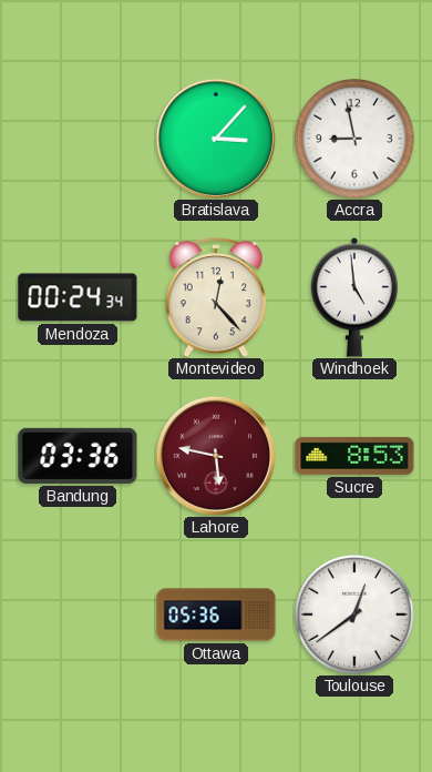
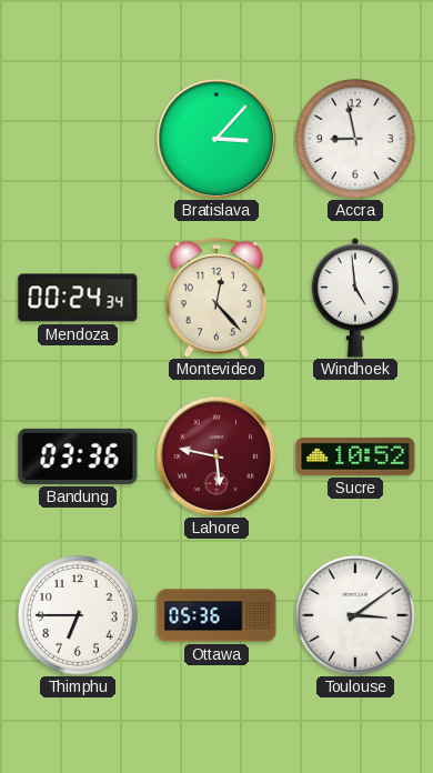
Sucre: 8:53 -> 10:52
Thimphu: none -> 6:45
Toulouse: 12:39 -> 3:09
